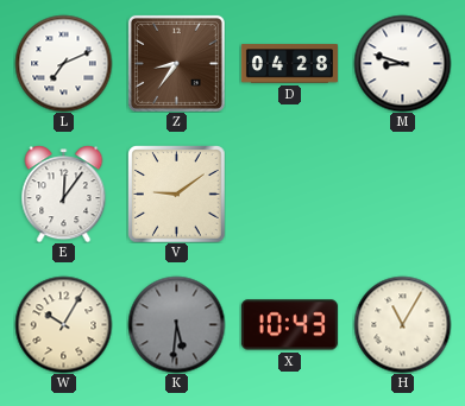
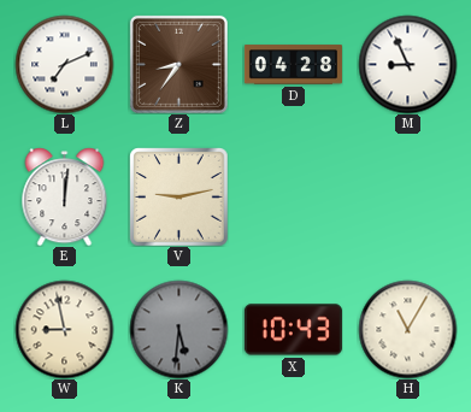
M: 8:48 -> 8:56
E: 12:06 -> 12:01
V: 9:09 -> 9:13
W: 10:05 -> 8:58
